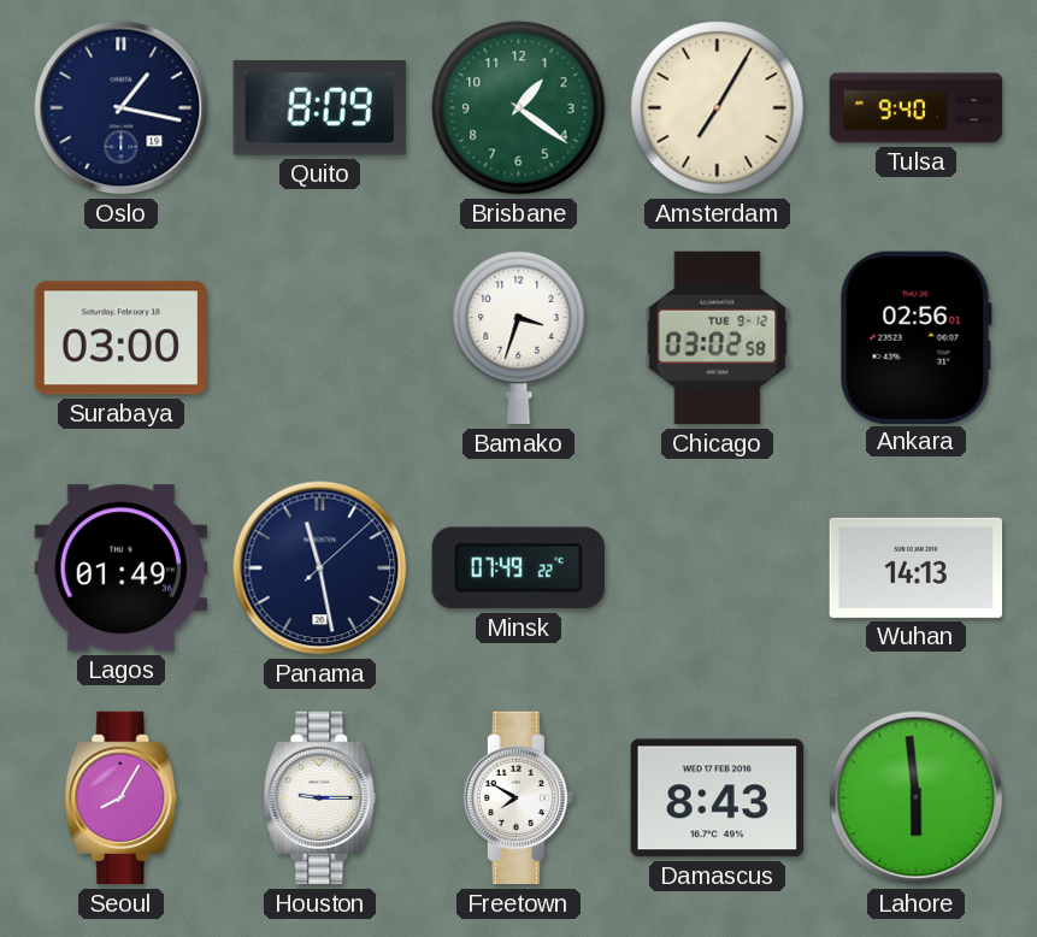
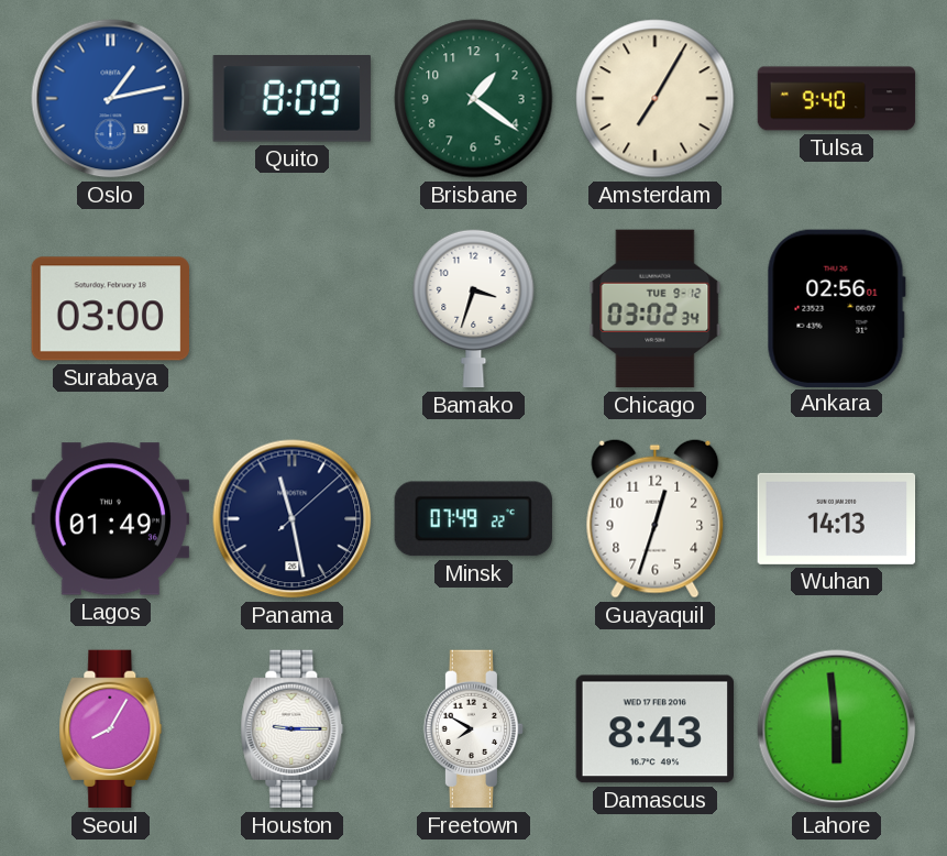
Oslo: 1:17 -> 1:13
Oslo dial: navy -> blue
Chicago: 03:02:58 -> 03:02:34
Guayaquil: none -> 12:33
